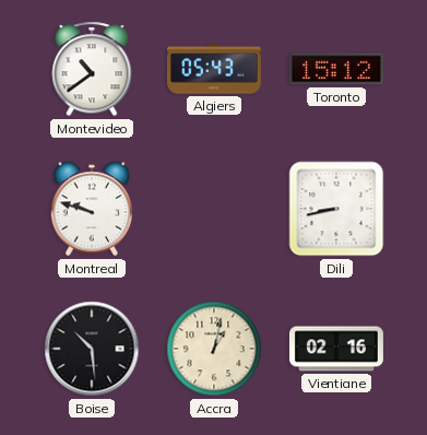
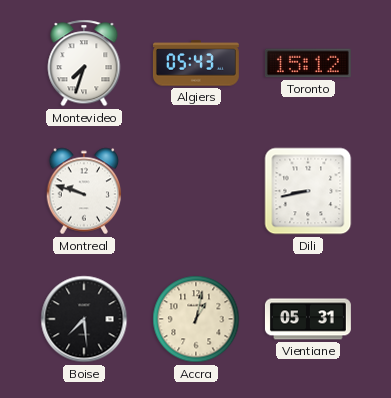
Montevideo: 10:39 -> 7:33
Boise: 10:29 -> 7:29
Vientiane: 02:16 -> 05:31
